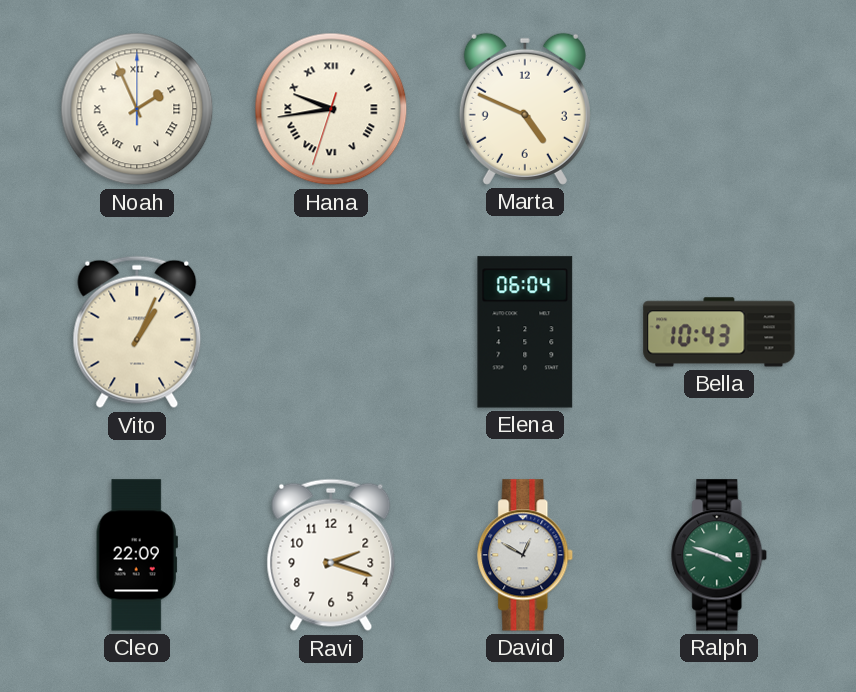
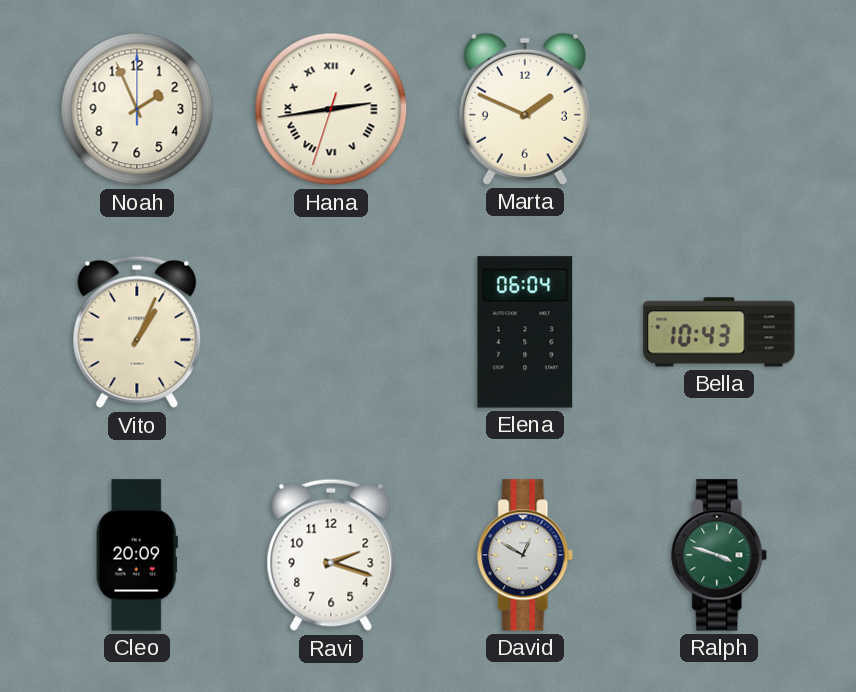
Noah numerals: Roman -> Arabic
Hana: 9:43 -> 2:43
Marta: 4:49 -> 1:49
Cleo: 22:09 -> 20:09
